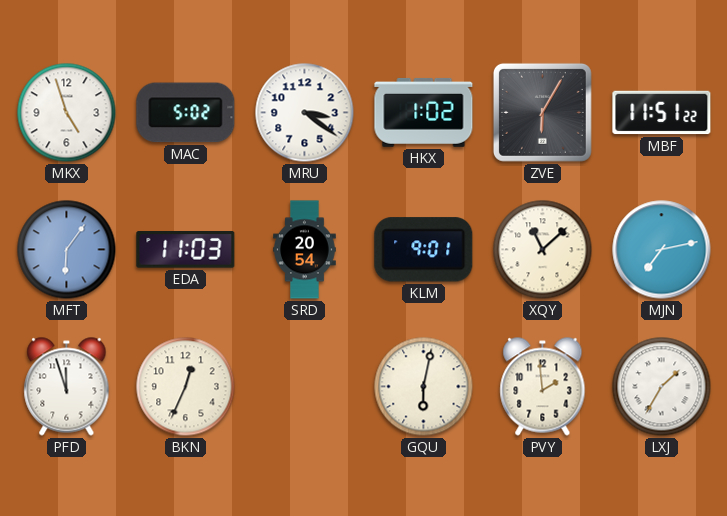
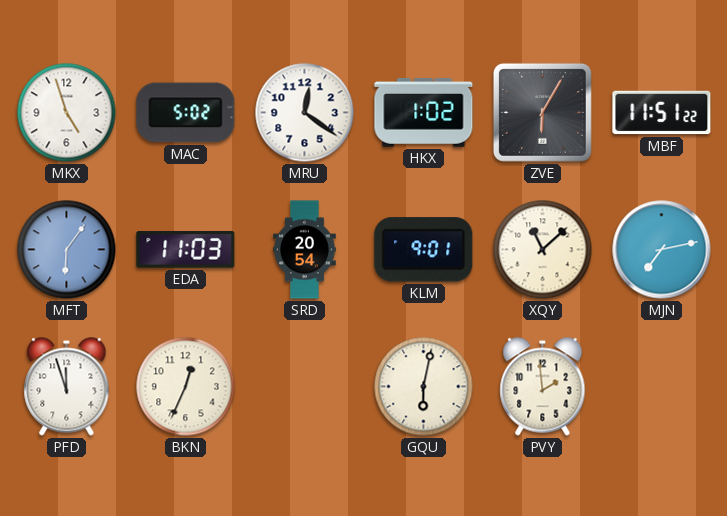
MRU: 3:21 -> 12:21
LXJ: 1:35 -> none
